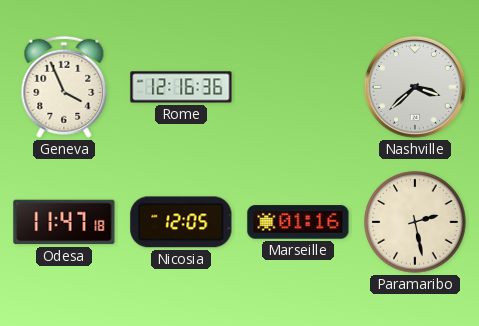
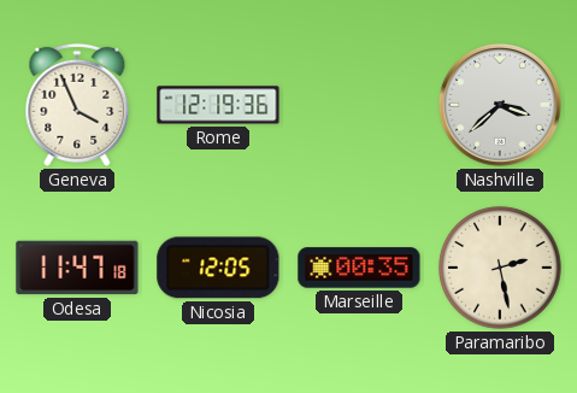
Rome: 12:16 -> 12:19
Marseille: 01:16 -> 00:35
